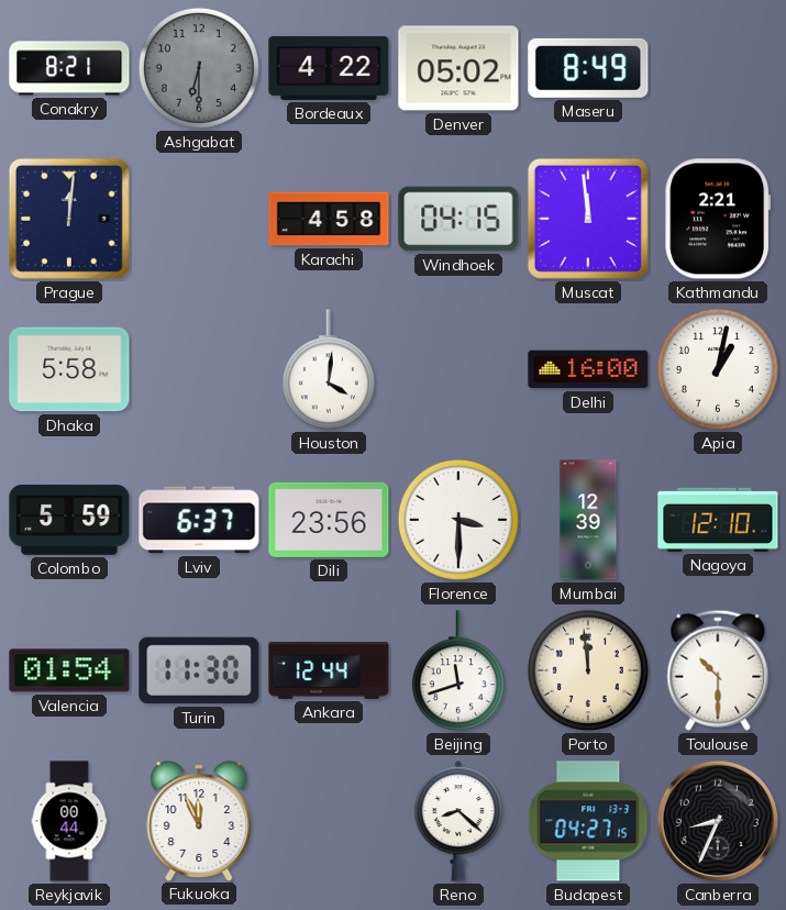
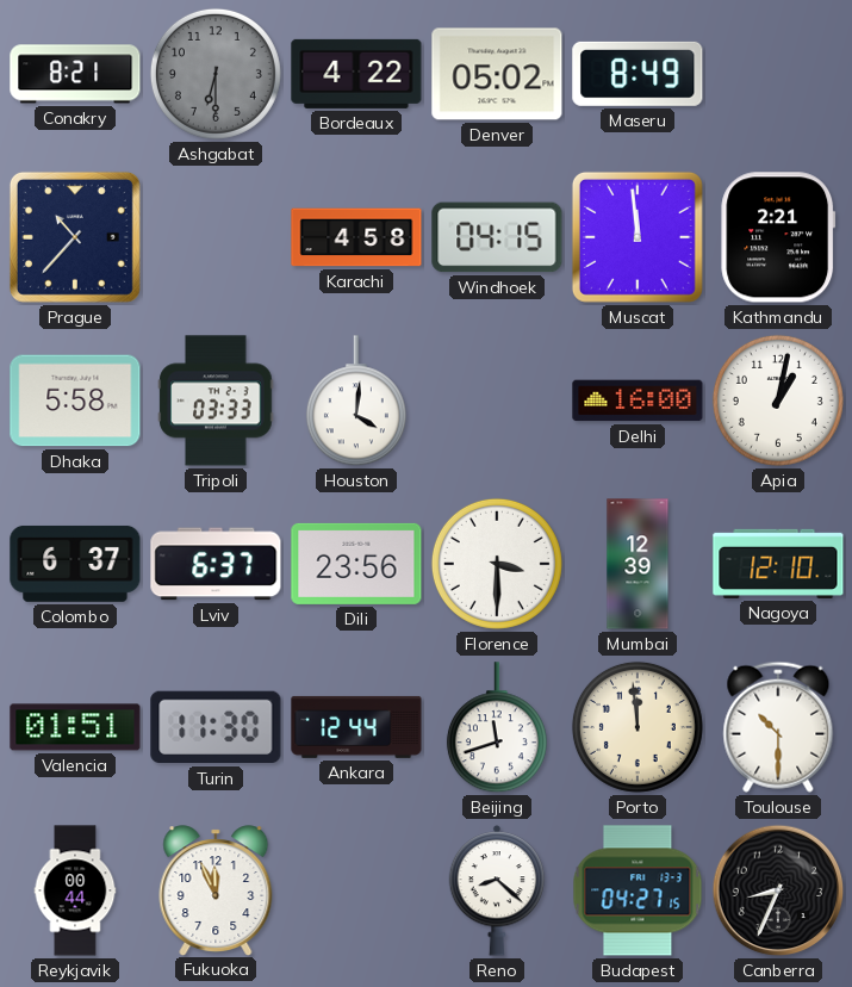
Prague: 12:01 -> 10:37
Tripoli: none -> 03:33
Colombo: 5:59 -> 6:37
Valencia: 01:54 -> 01:51
